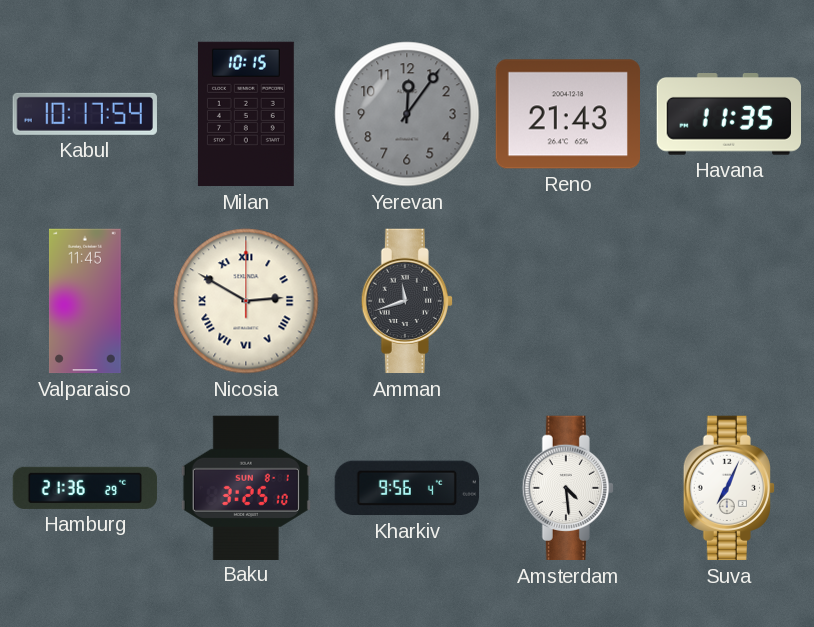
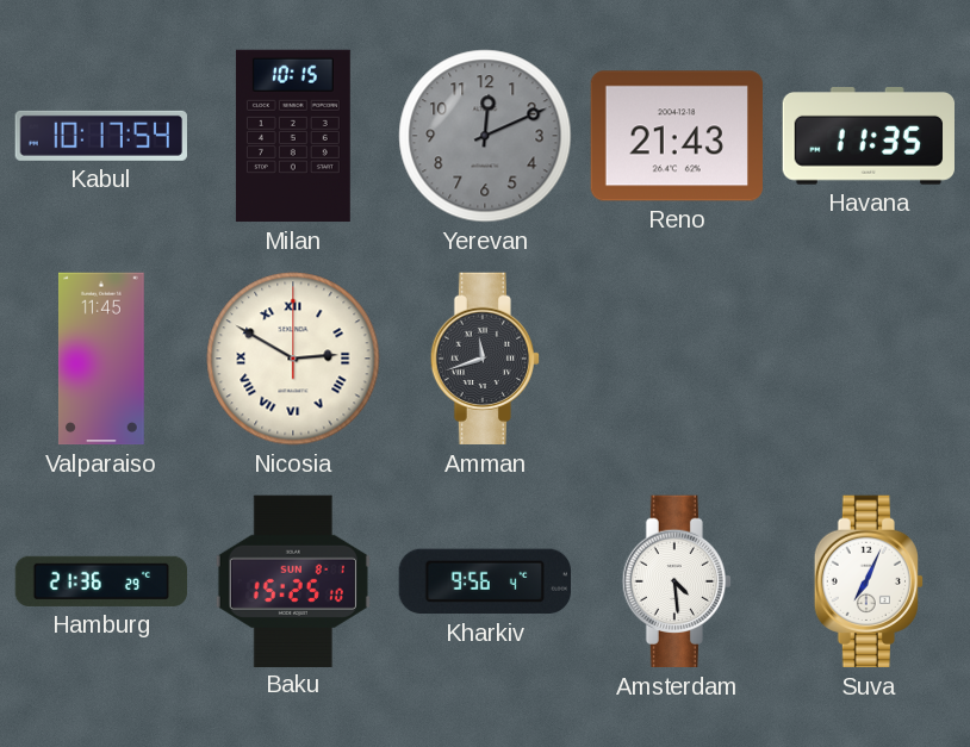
Yerevan: 12:06 -> 12:11
Baku: 3:25 -> 15:25
